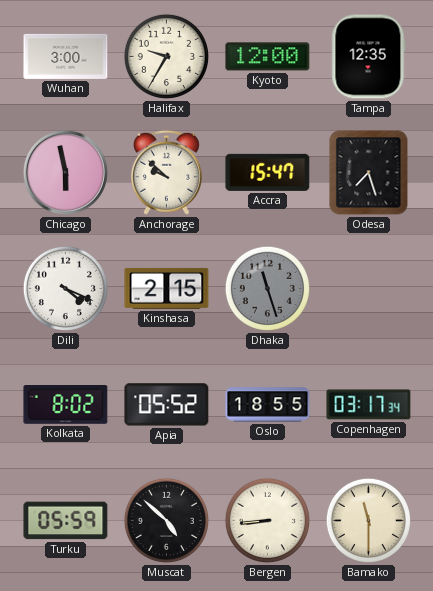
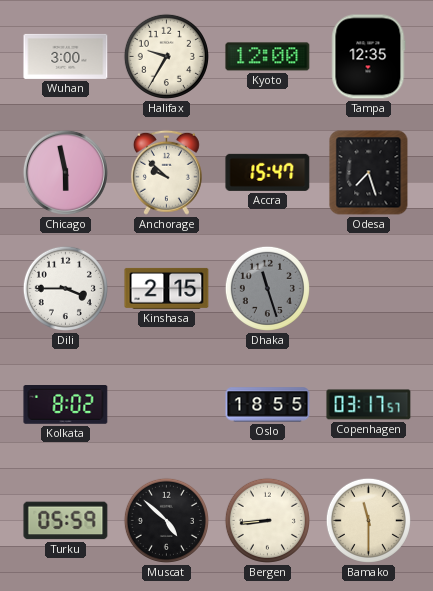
Dili: 4:19 -> 3:45
Apia: 05:52 -> none
Copenhagen: 03:17:34 -> 03:17:57
